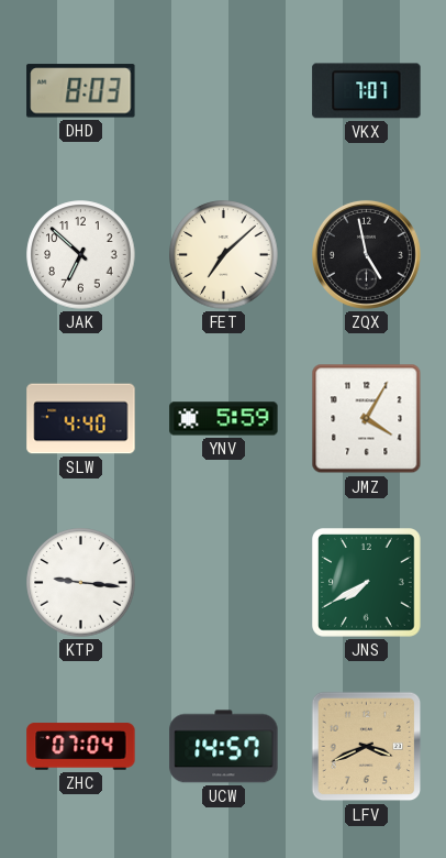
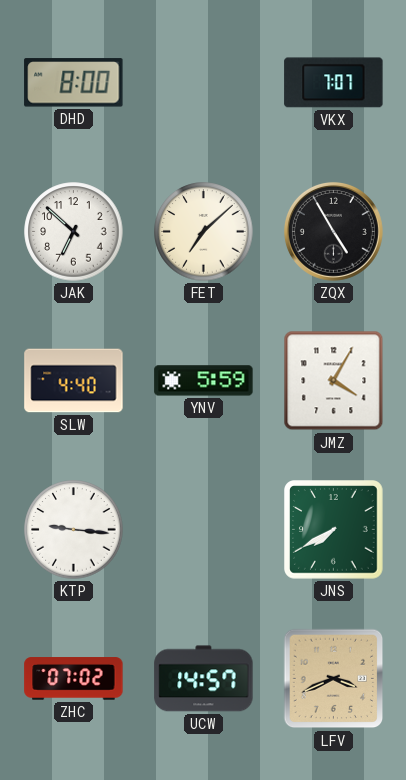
DHD: 8:03 -> 8:00
ZQX: 4:58 -> 4:55
ZHC: 07:04 -> 07:02
